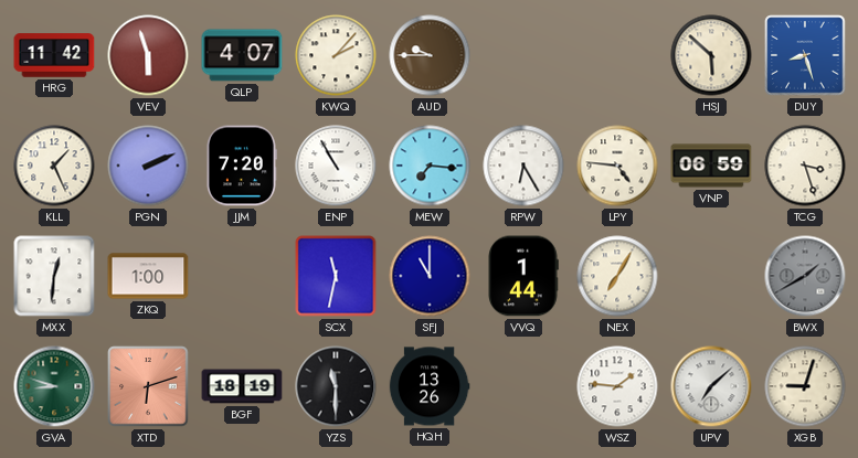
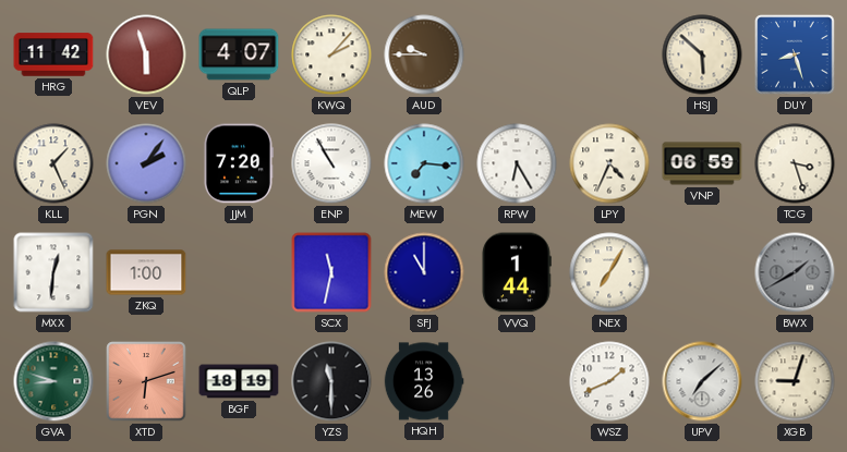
PGN: 2:11 -> 2:06
LPY: 4:46 -> 4:34
WSZ: 1:46 -> 1:41
